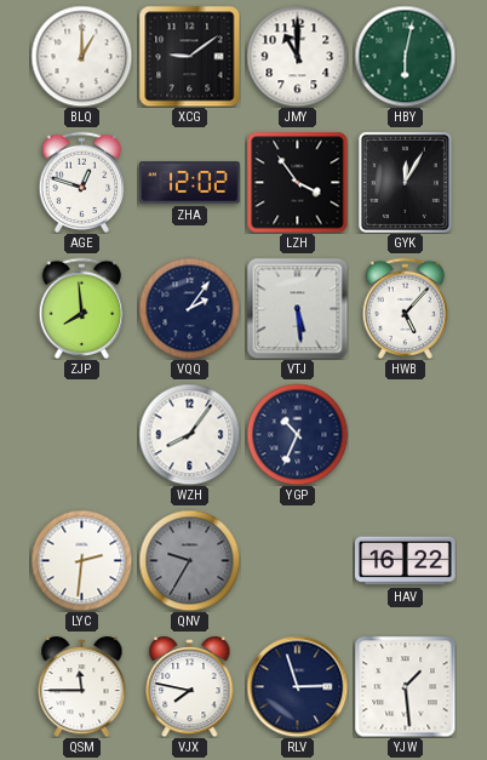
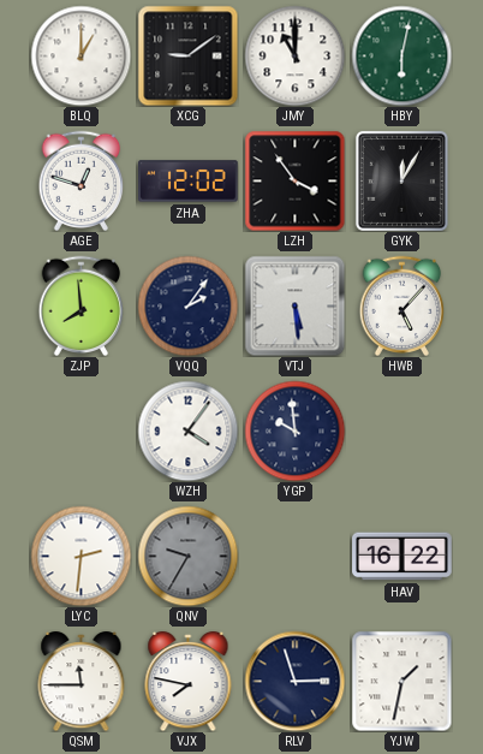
WZH: 8:06 -> 4:06
YGP: 10:34 -> 9:59
YJW: 1:29 -> 1:32
